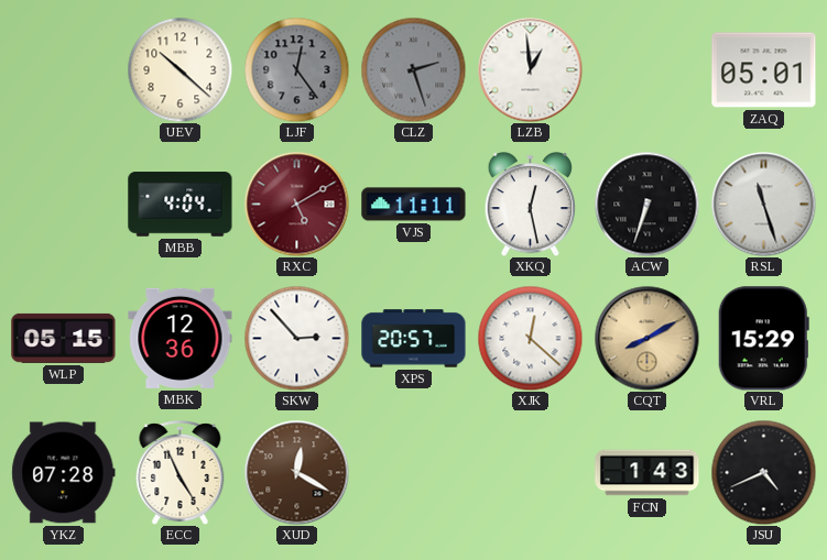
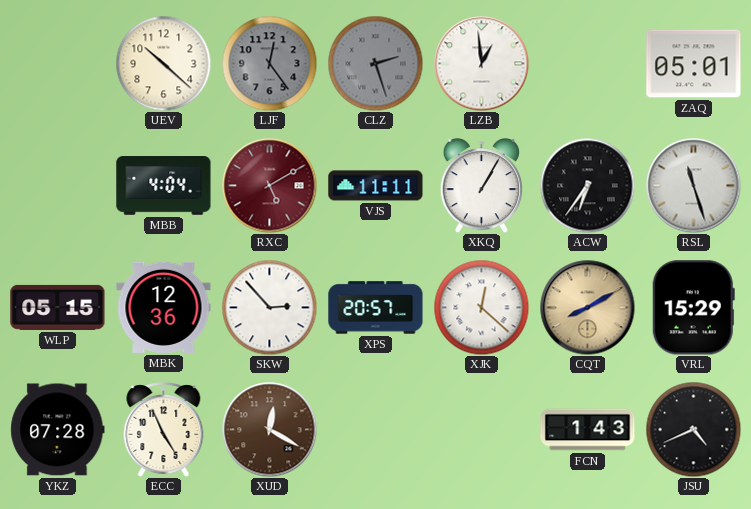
XKQ: 12:28 -> 1:05
ACW: 6:33 -> 6:36
